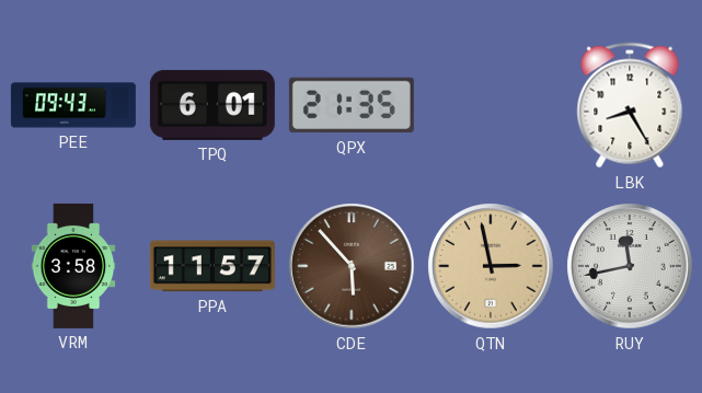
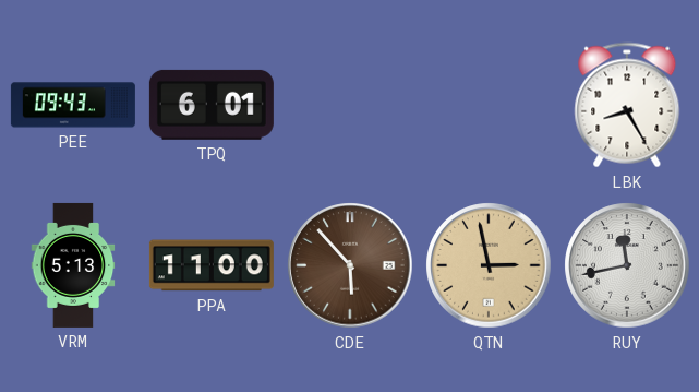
QPX: 21:35 -> none
VRM: 3:58 -> 5:13
PPA: 11:57 -> 11:00
